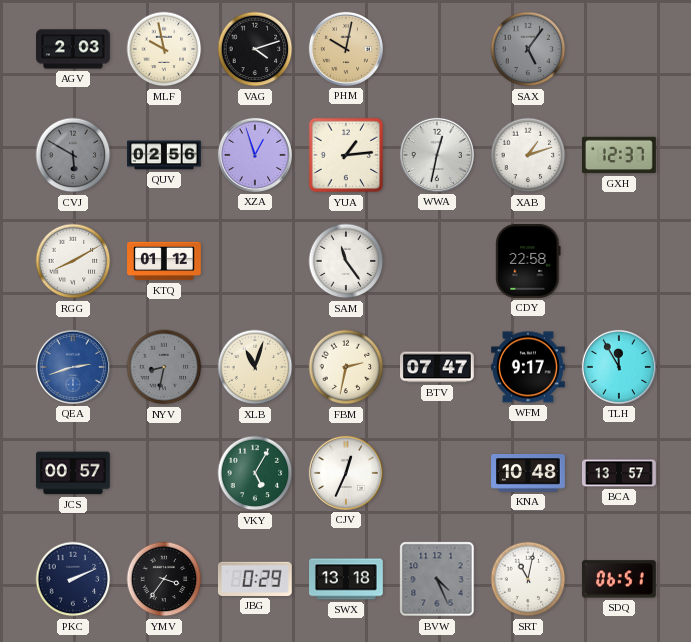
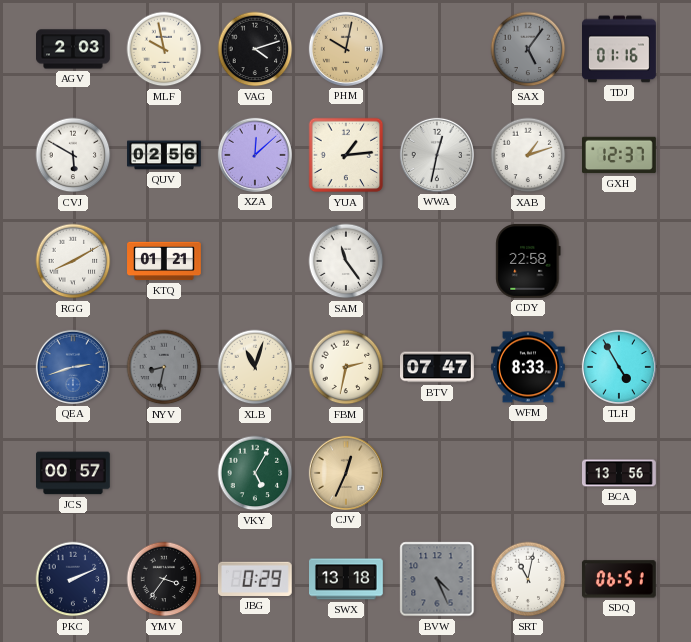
TDJ: none -> 01:16
CVJ dial: grey -> white
XZA: 12:57 -> 12:08
KTQ: 01:12 -> 01:21
WFM: 9:17 -> 8:33
TLH: 11:55 -> 4:55
CJV dial: white -> champagne
KNA: 10:48 -> none
BCA: 13:57 -> 13:56
